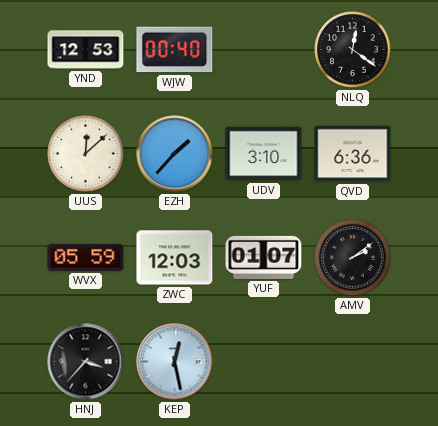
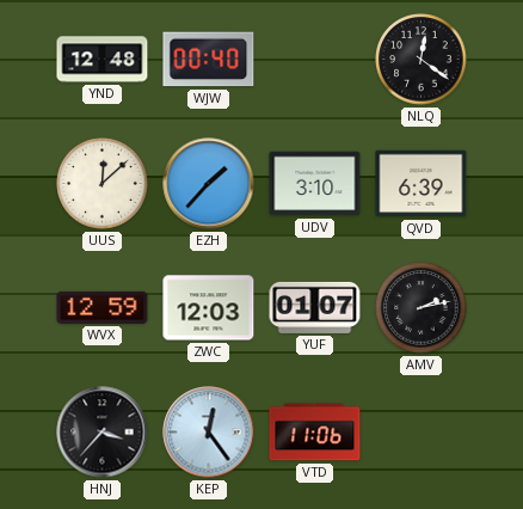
YND: 12:53 -> 12:48
QVD: 6:36 -> 6:39
WVX: 05:59 -> 12:59
AMV: 2:09 -> 2:13
KEP: 12:28 -> 12:24
VTD: none -> 11:06
